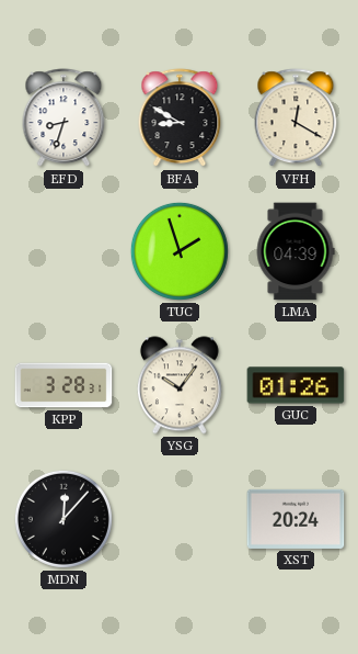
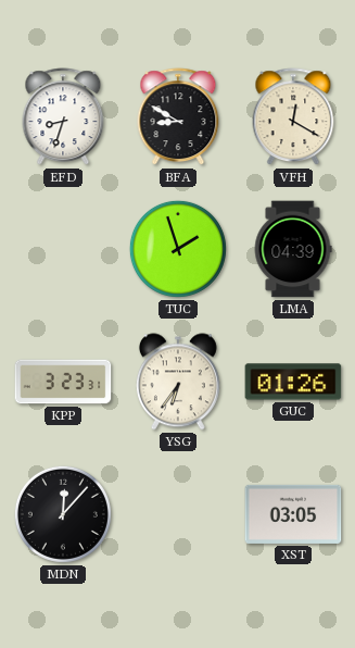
KPP: 3:28 -> 3:23
YSG: 10:06 -> 6:36
XST: 20:24 -> 03:05
